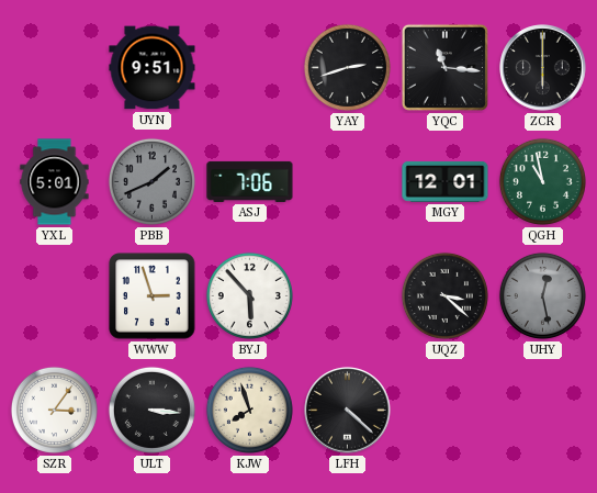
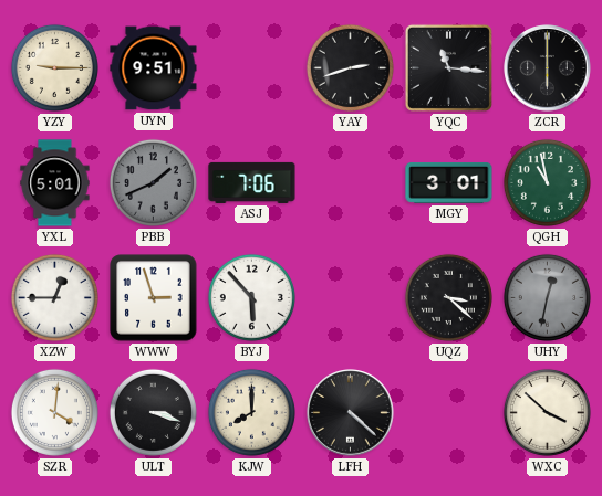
YZY: none -> 9:15
MGY: 12:01 -> 3:01
XZW: none -> 12:45
UHY: 12:28 -> 12:32
SZR: 3:06 -> 4:01
ULT: 3:16 -> 3:18
KJW: 7:57 -> 8:00
WXC: none -> 3:52
